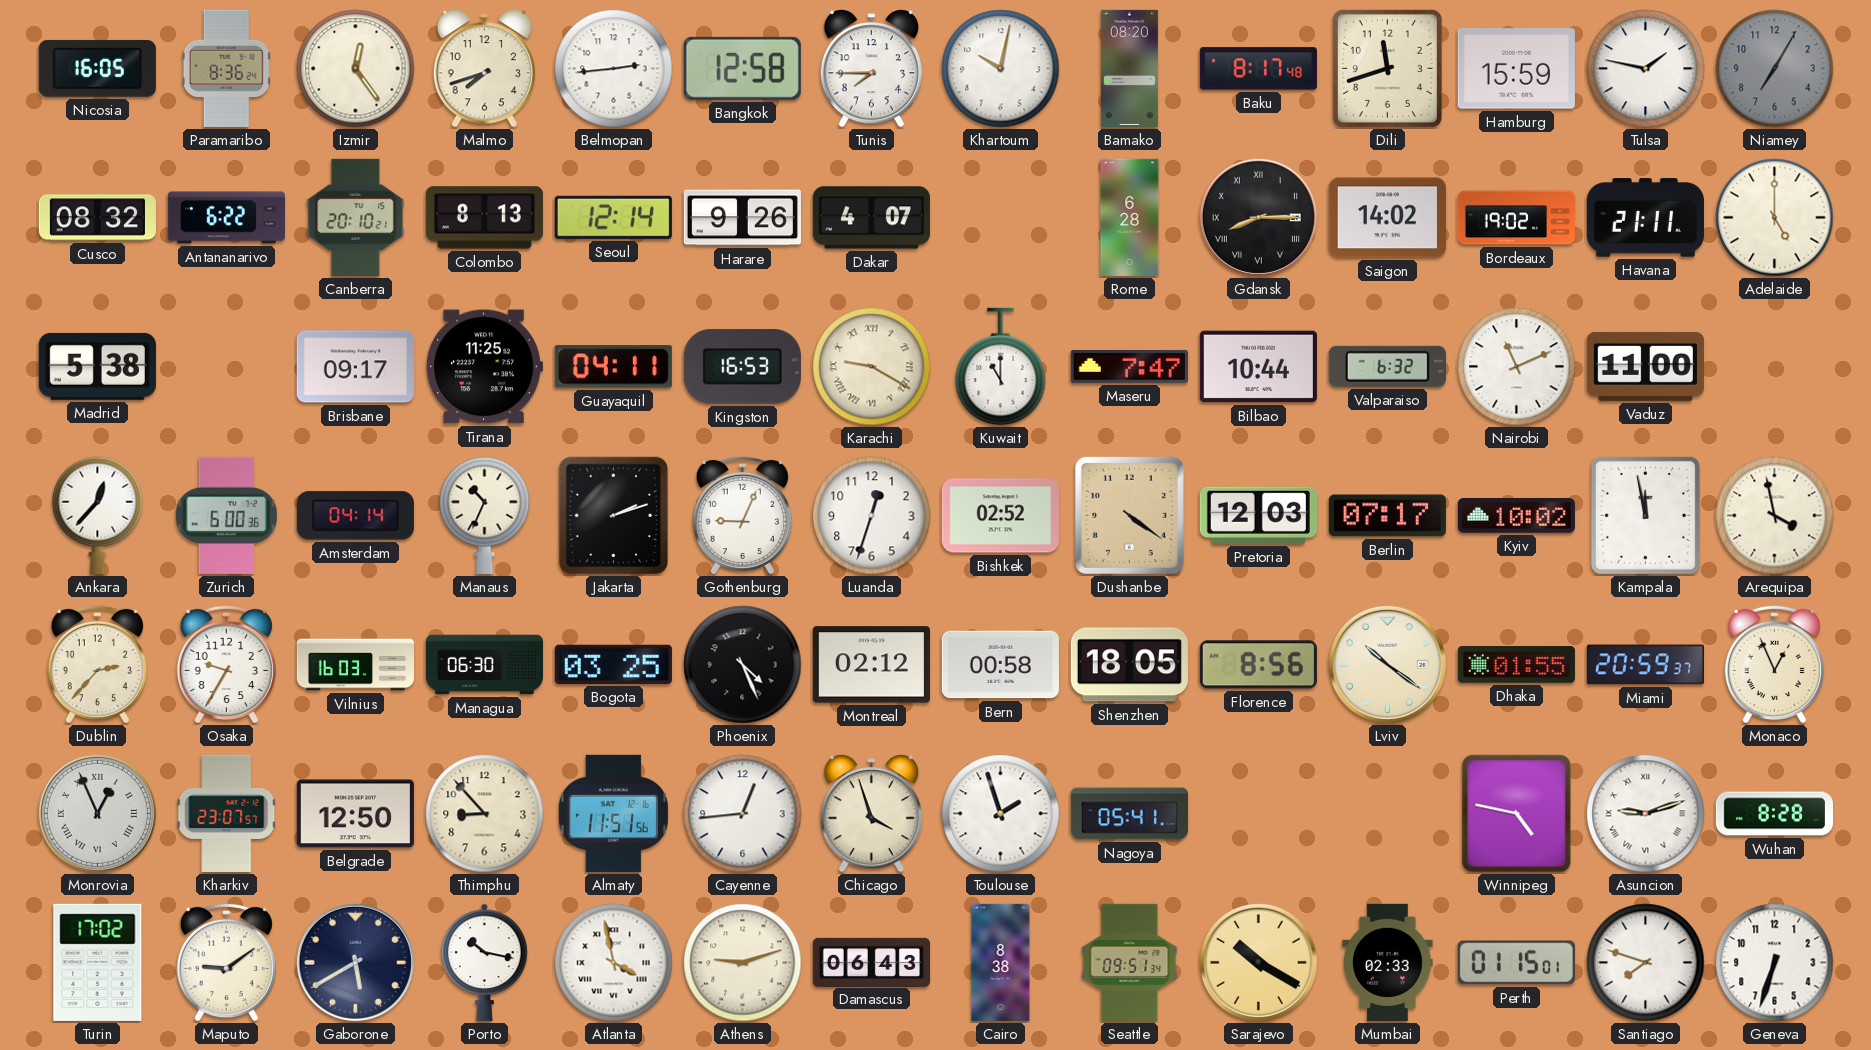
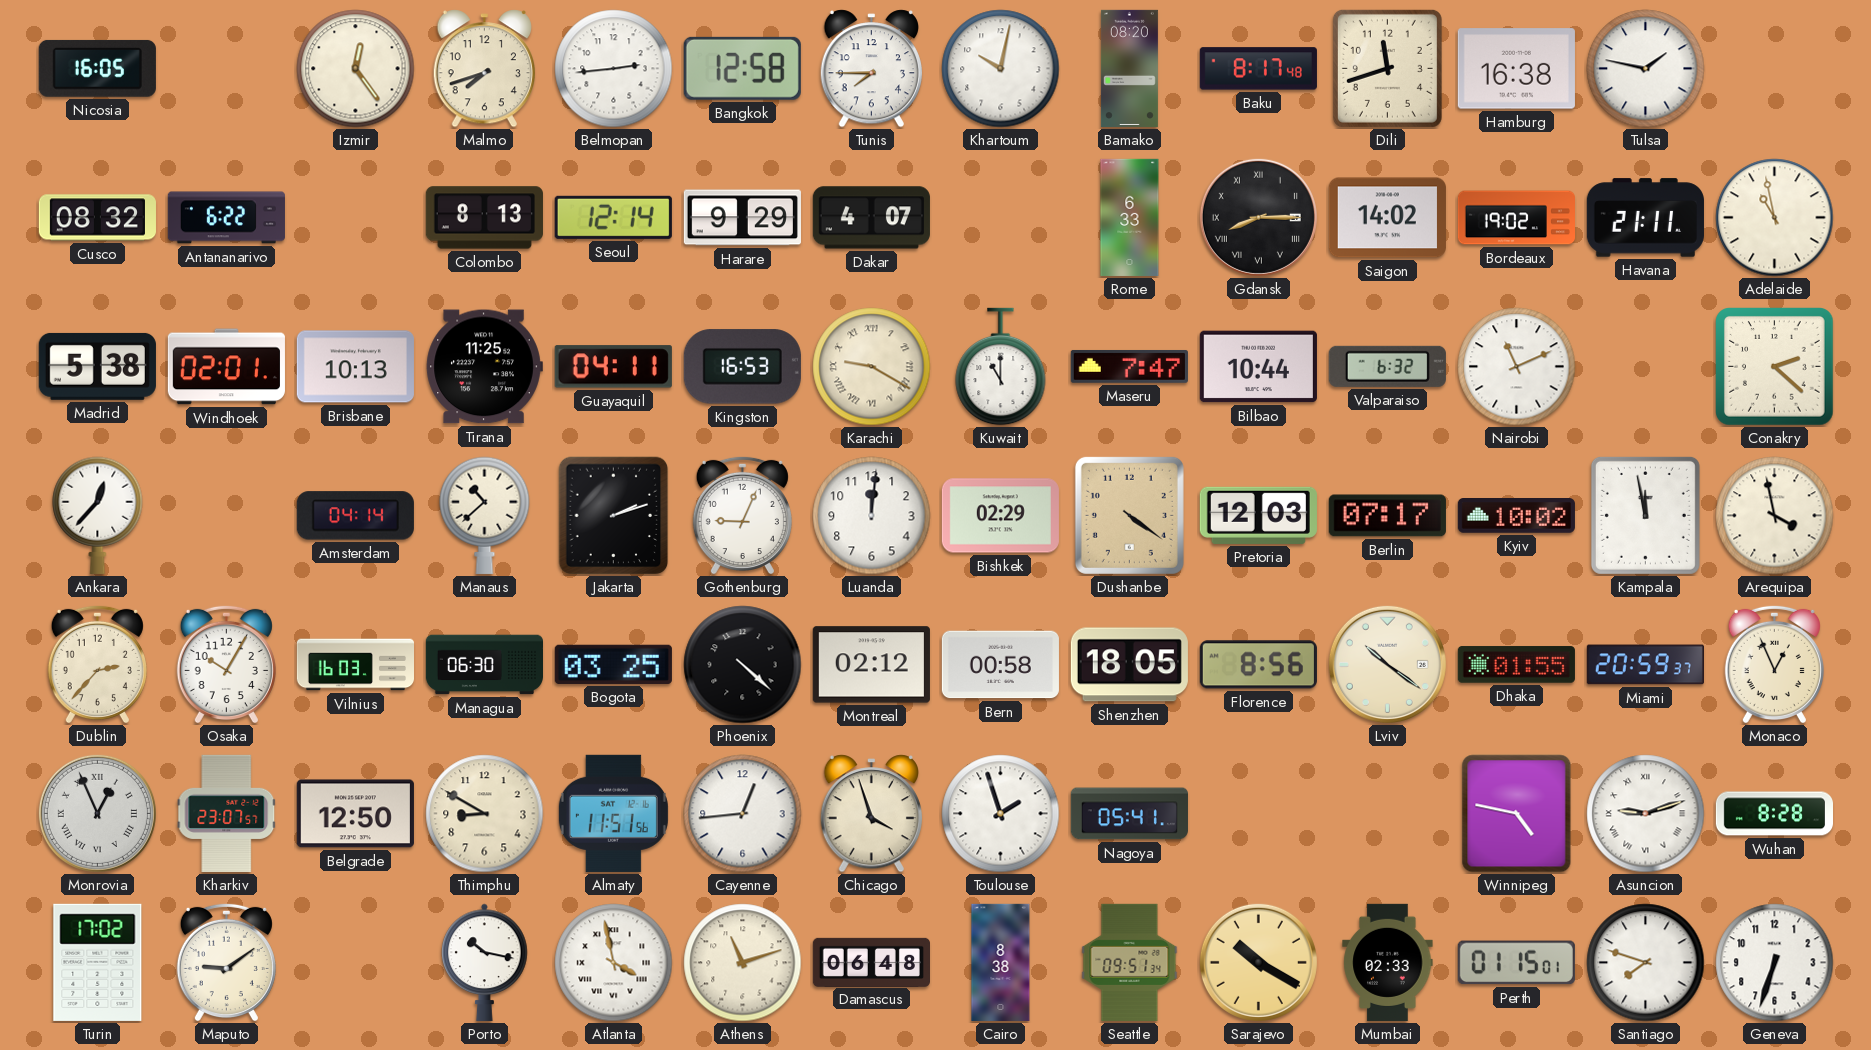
Paramaribo: 8:36 -> none
Hamburg: 15:59 -> 16:38
Niamey: 7:05 -> none
Canberra: 20:10 -> none
Harare: 9:26 -> 9:29
Rome: 6:28 -> 6:33
Adelaide: 5:00 -> 10:58
Windhoek: none -> 02:01
Brisbane: 09:17 -> 10:13
Vaduz: 11:00 -> none
Conakry: none -> 2:22
Zurich: 6:00 -> none
Manaus: 10:34 -> 10:38
Luanda: 12:33 -> 12:01
Bishkek: 02:52 -> 02:29
Osaka: 9:35 -> 10:05
Phoenix: 4:26 -> 4:22
Thimphu: 8:53 -> 8:50
Gaborone: 5:40 -> none
Athens: 9:12 -> 11:12
Damascus: 06:43 -> 06:48
